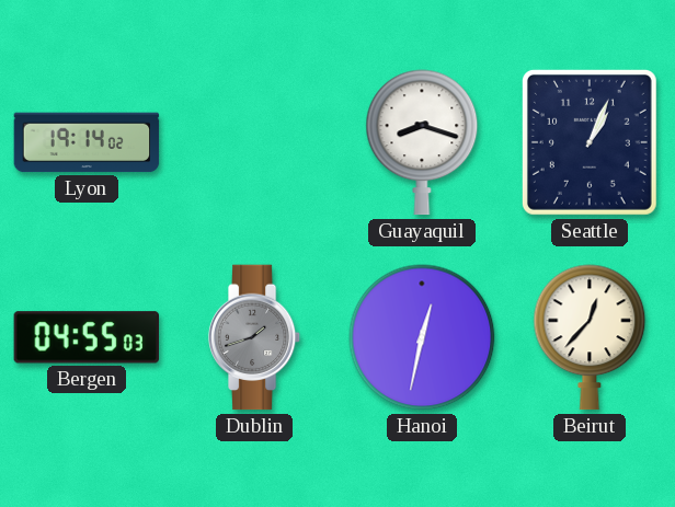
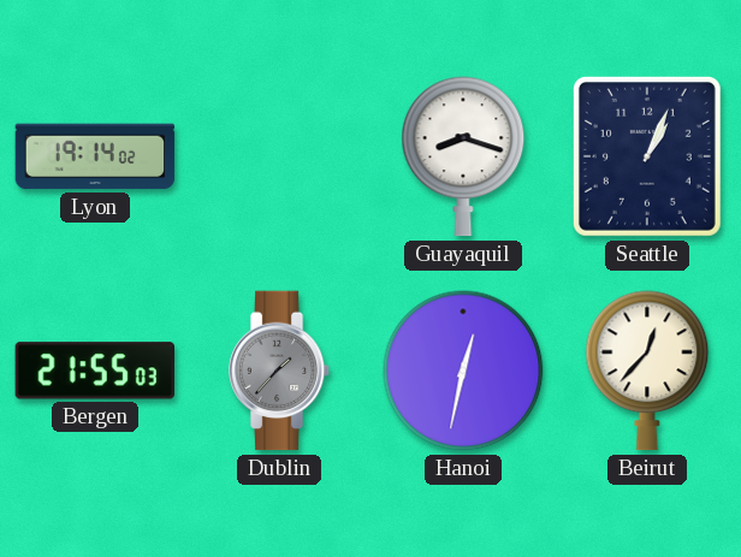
Bergen: 04:55 -> 21:55
Dublin: 1:42 -> 1:37
